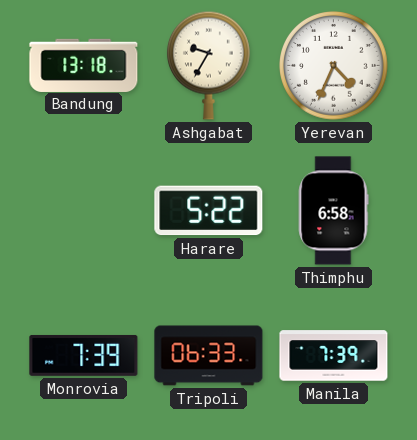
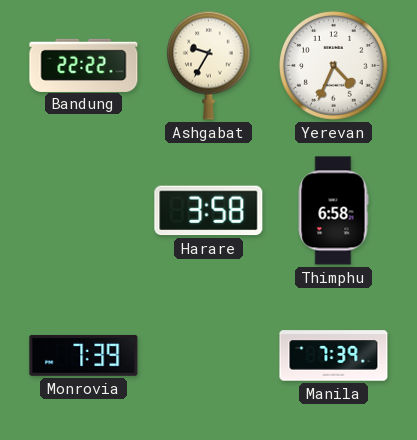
Bandung: 13:18 -> 22:22
Harare: 5:22 -> 3:58
Tripoli: 06:33 -> none
